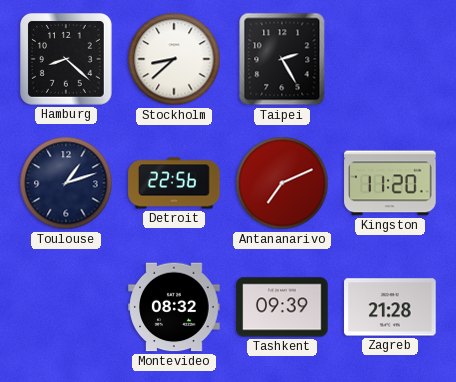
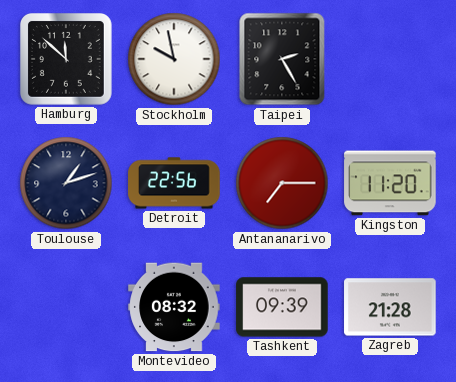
Hamburg: 8:22 -> 11:52
Stockholm: 8:38 -> 9:58
Antananarivo: 7:11 -> 7:15
